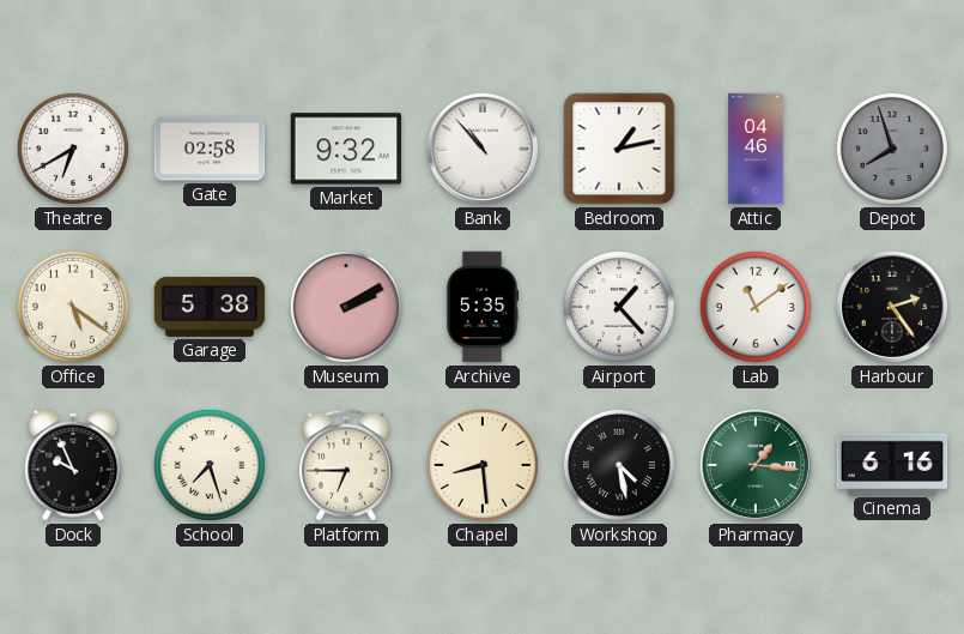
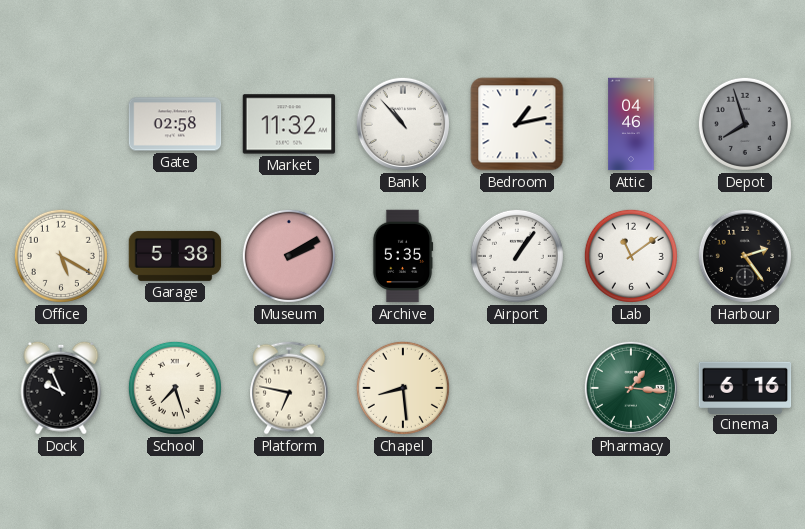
Theatre: 6:40 -> none
Market: 9:32 -> 11:32
Office: 5:21 -> 5:20
Airport: 1:23 -> 1:06
Platform: 6:45 -> 6:47
Workshop: 4:28 -> none
